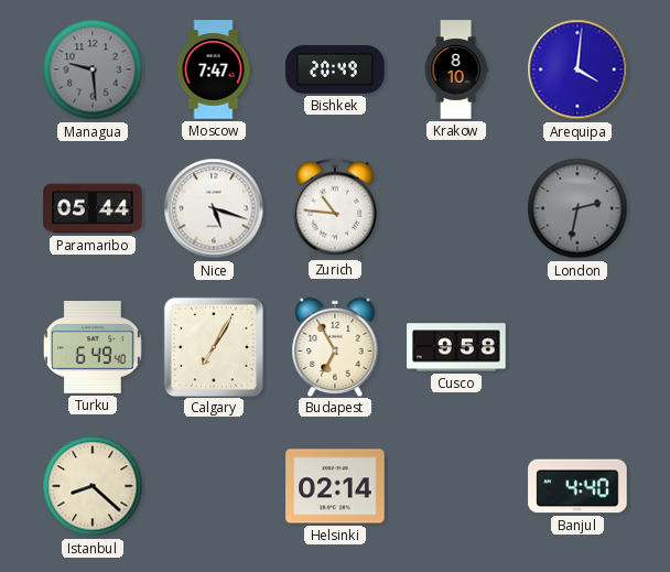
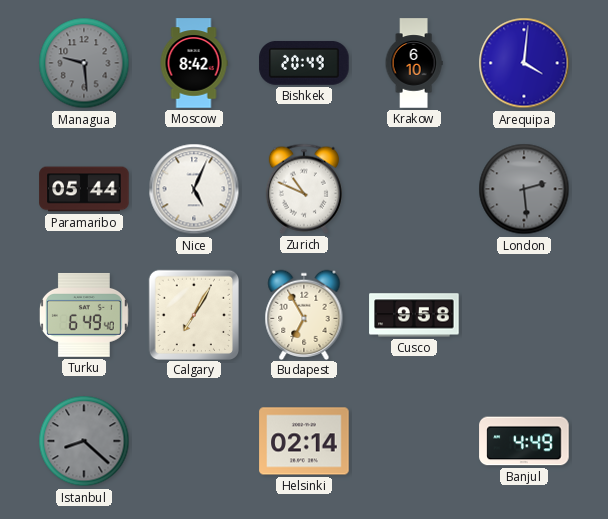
Moscow: 7:47 -> 8:42
Krakow: 8:10 -> 6:10
Nice: 5:18 -> 5:04
Zurich: 10:46 -> 10:49
London: 2:32 -> 2:29
Istanbul dial: cream -> grey
Banjul: 4:40 -> 4:49
